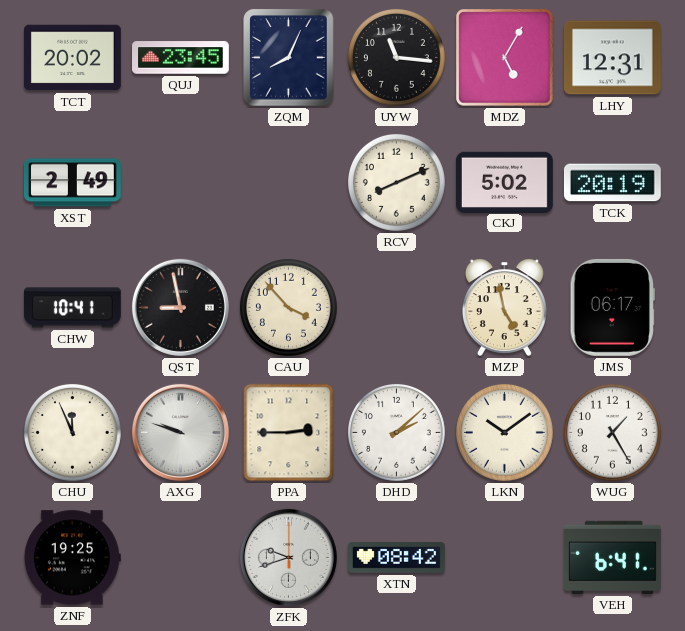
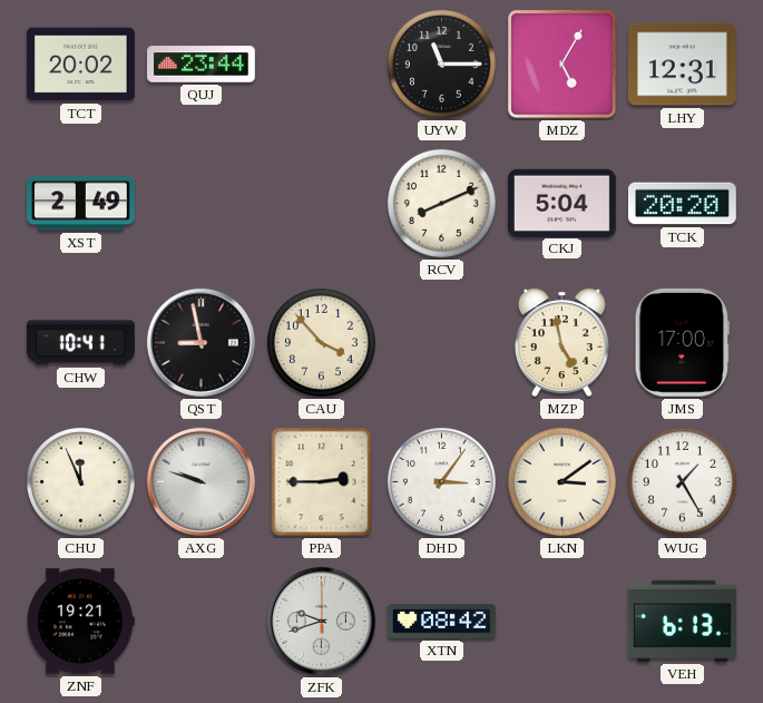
QUJ: 23:45 -> 23:44
ZQM: 8:04 -> none
UYW: 11:16 -> 11:15
CKJ: 5:02 -> 5:04
TCK: 20:19 -> 20:20
JMS: 06:17 -> 17:00
DHD: 2:08 -> 3:06
LKN: 10:09 -> 3:09
ZNF: 19:25 -> 19:21
VEH: 6:41 -> 6:13
